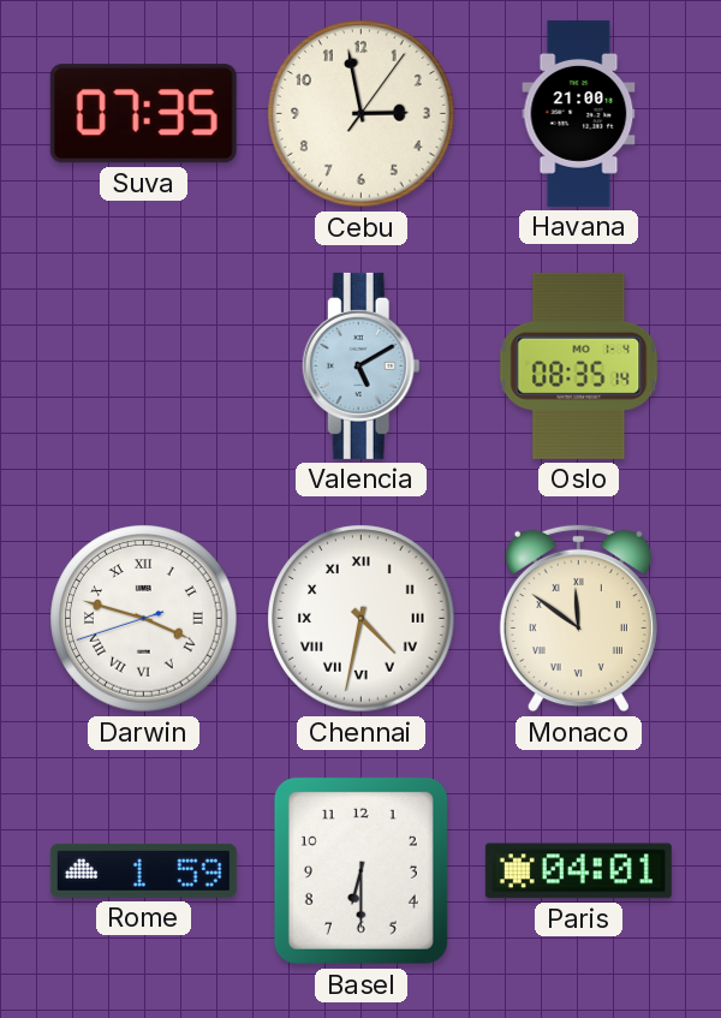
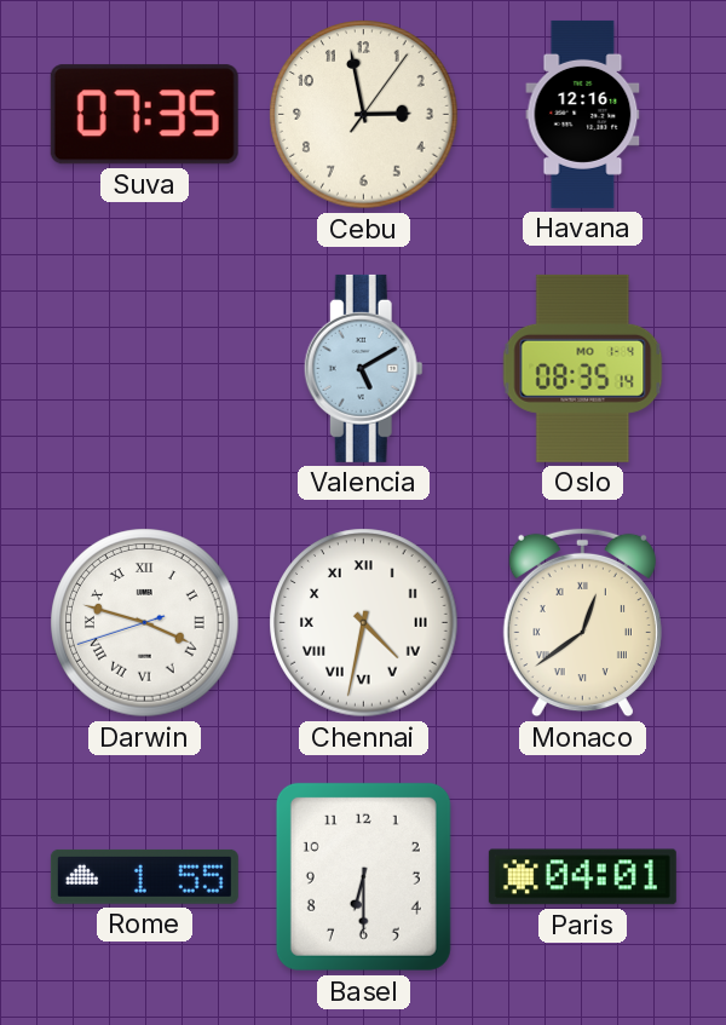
Havana: 21:00 -> 12:16
Monaco: 11:51 -> 12:39
Rome: 1:59 -> 1:55
